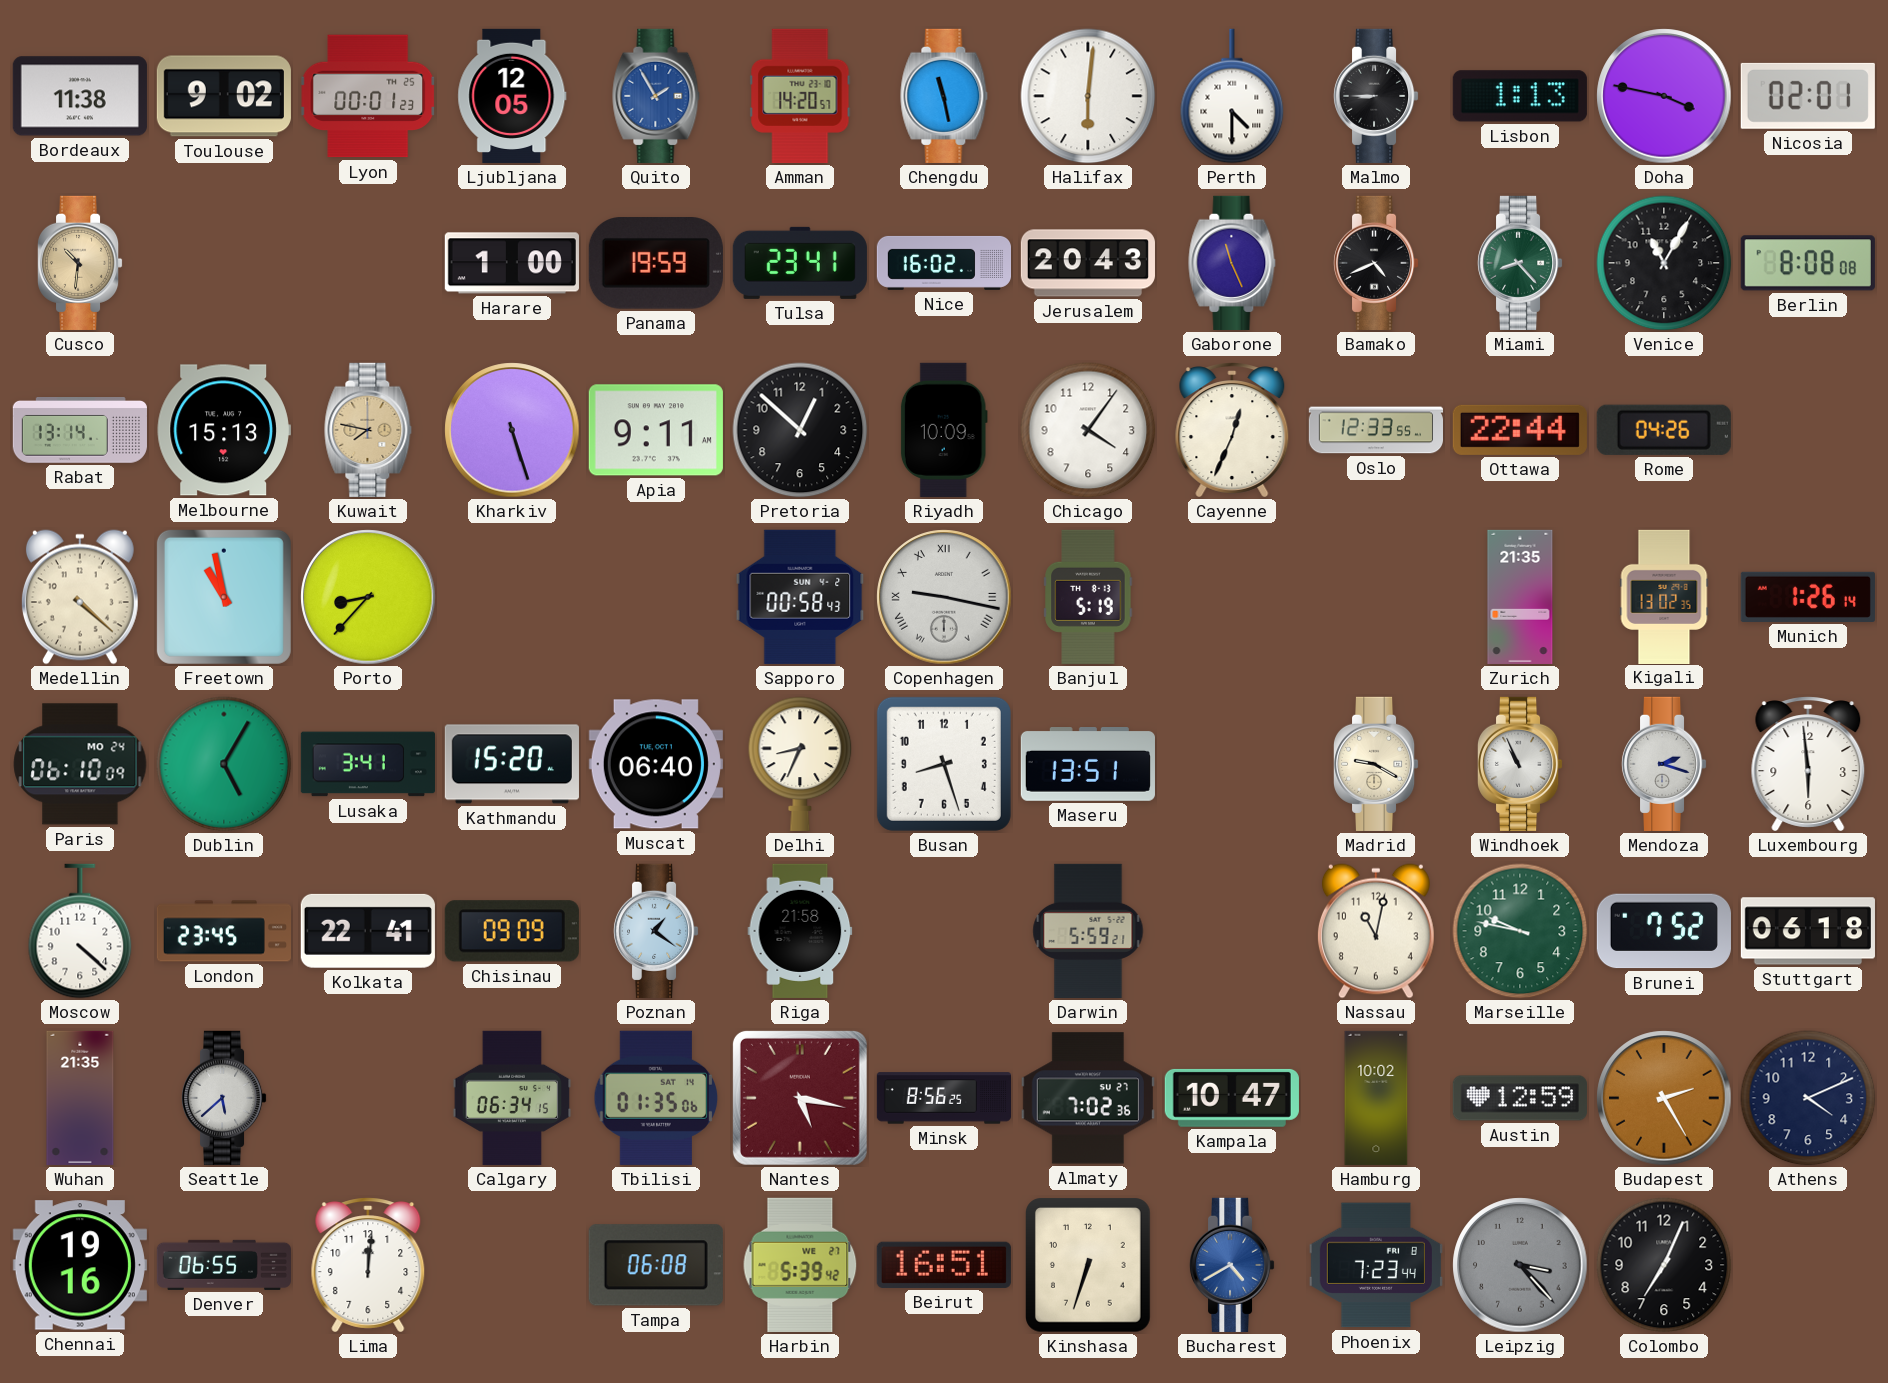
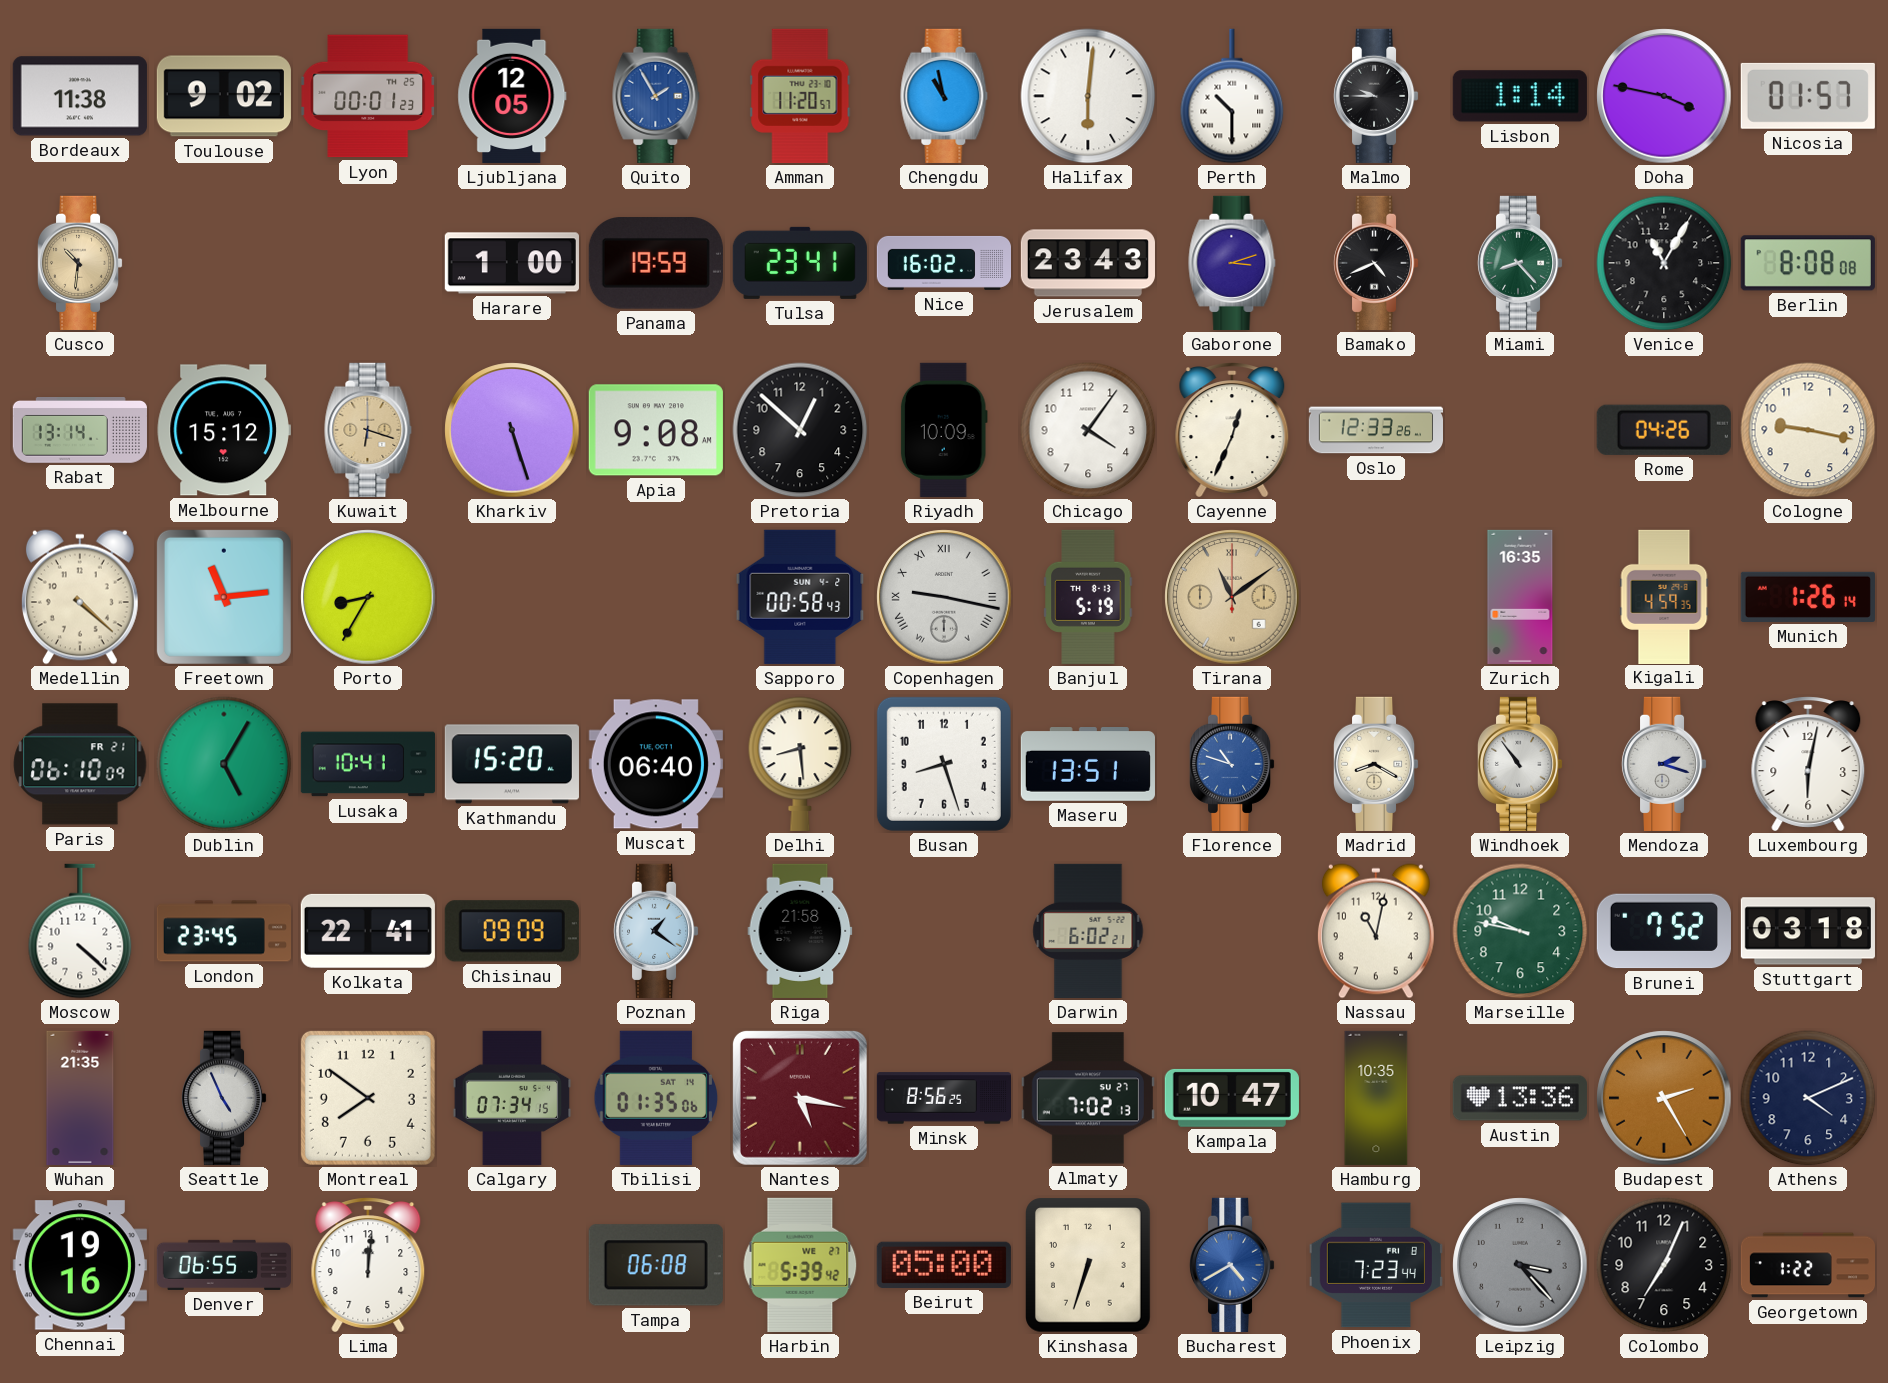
Amman: 14:20 -> 11:20
Chengdu: 11:28 -> 10:58
Perth: 4:30 -> 10:30
Malmo: 8:45 -> 9:45
Lisbon: 1:13 -> 1:14
Nicosia: 02:01 -> 01:57
Jerusalem: 20:43 -> 23:43
Gaborone: 11:26 -> 3:12
Melbourne: 15:13 -> 15:12
Kuwait: 7:47 -> 6:18
Apia: 9:11 -> 9:08
Oslo: 12:33:55 -> 12:33:26
Ottawa: 22:44 -> none
Cologne: none -> 9:17
Freetown: 10:58 -> 11:14
Porto: 8:37 -> 8:35
Tirana: none -> 11:09
Zurich: 21:35 -> 16:35
Kigali: 13:02 -> 4:59
Paris date: MO 24 -> FR 21
Lusaka: 3:41 -> 10:41
Delhi: 8:34 -> 8:29
Florence: none -> 10:48
Madrid: 9:20 -> 8:20
Windhoek: 10:56 -> 10:54
Luxembourg: 5:59 -> 6:02
Darwin: 5:59 -> 6:02
Stuttgart: 06:18 -> 03:18
Seattle: 5:38 -> 4:56
Montreal: none -> 7:51
Calgary: 06:34 -> 07:34
Almaty: 7:02:36 -> 7:02:13
Hamburg: 10:02 -> 10:35
Austin: 12:59 -> 13:36
Beirut: 16:51 -> 05:00
Georgetown: none -> 1:22
